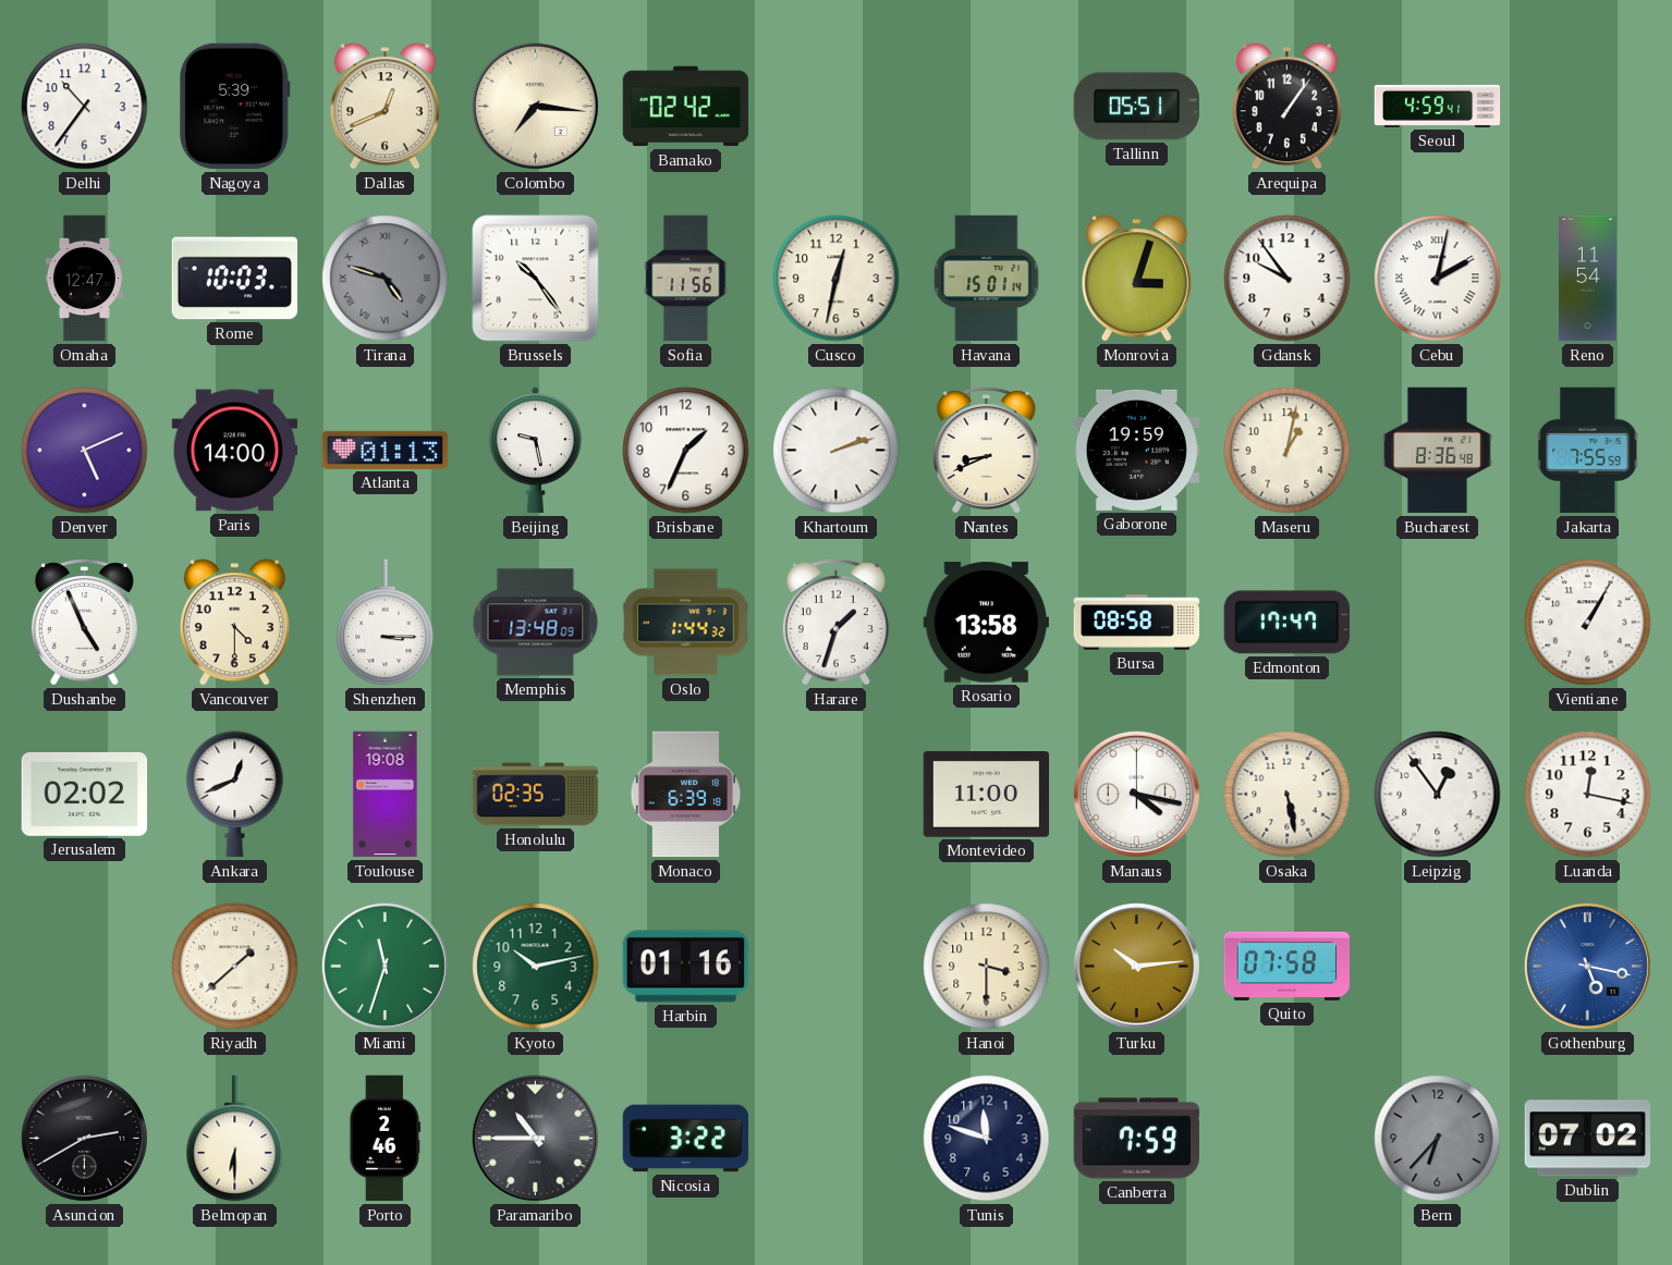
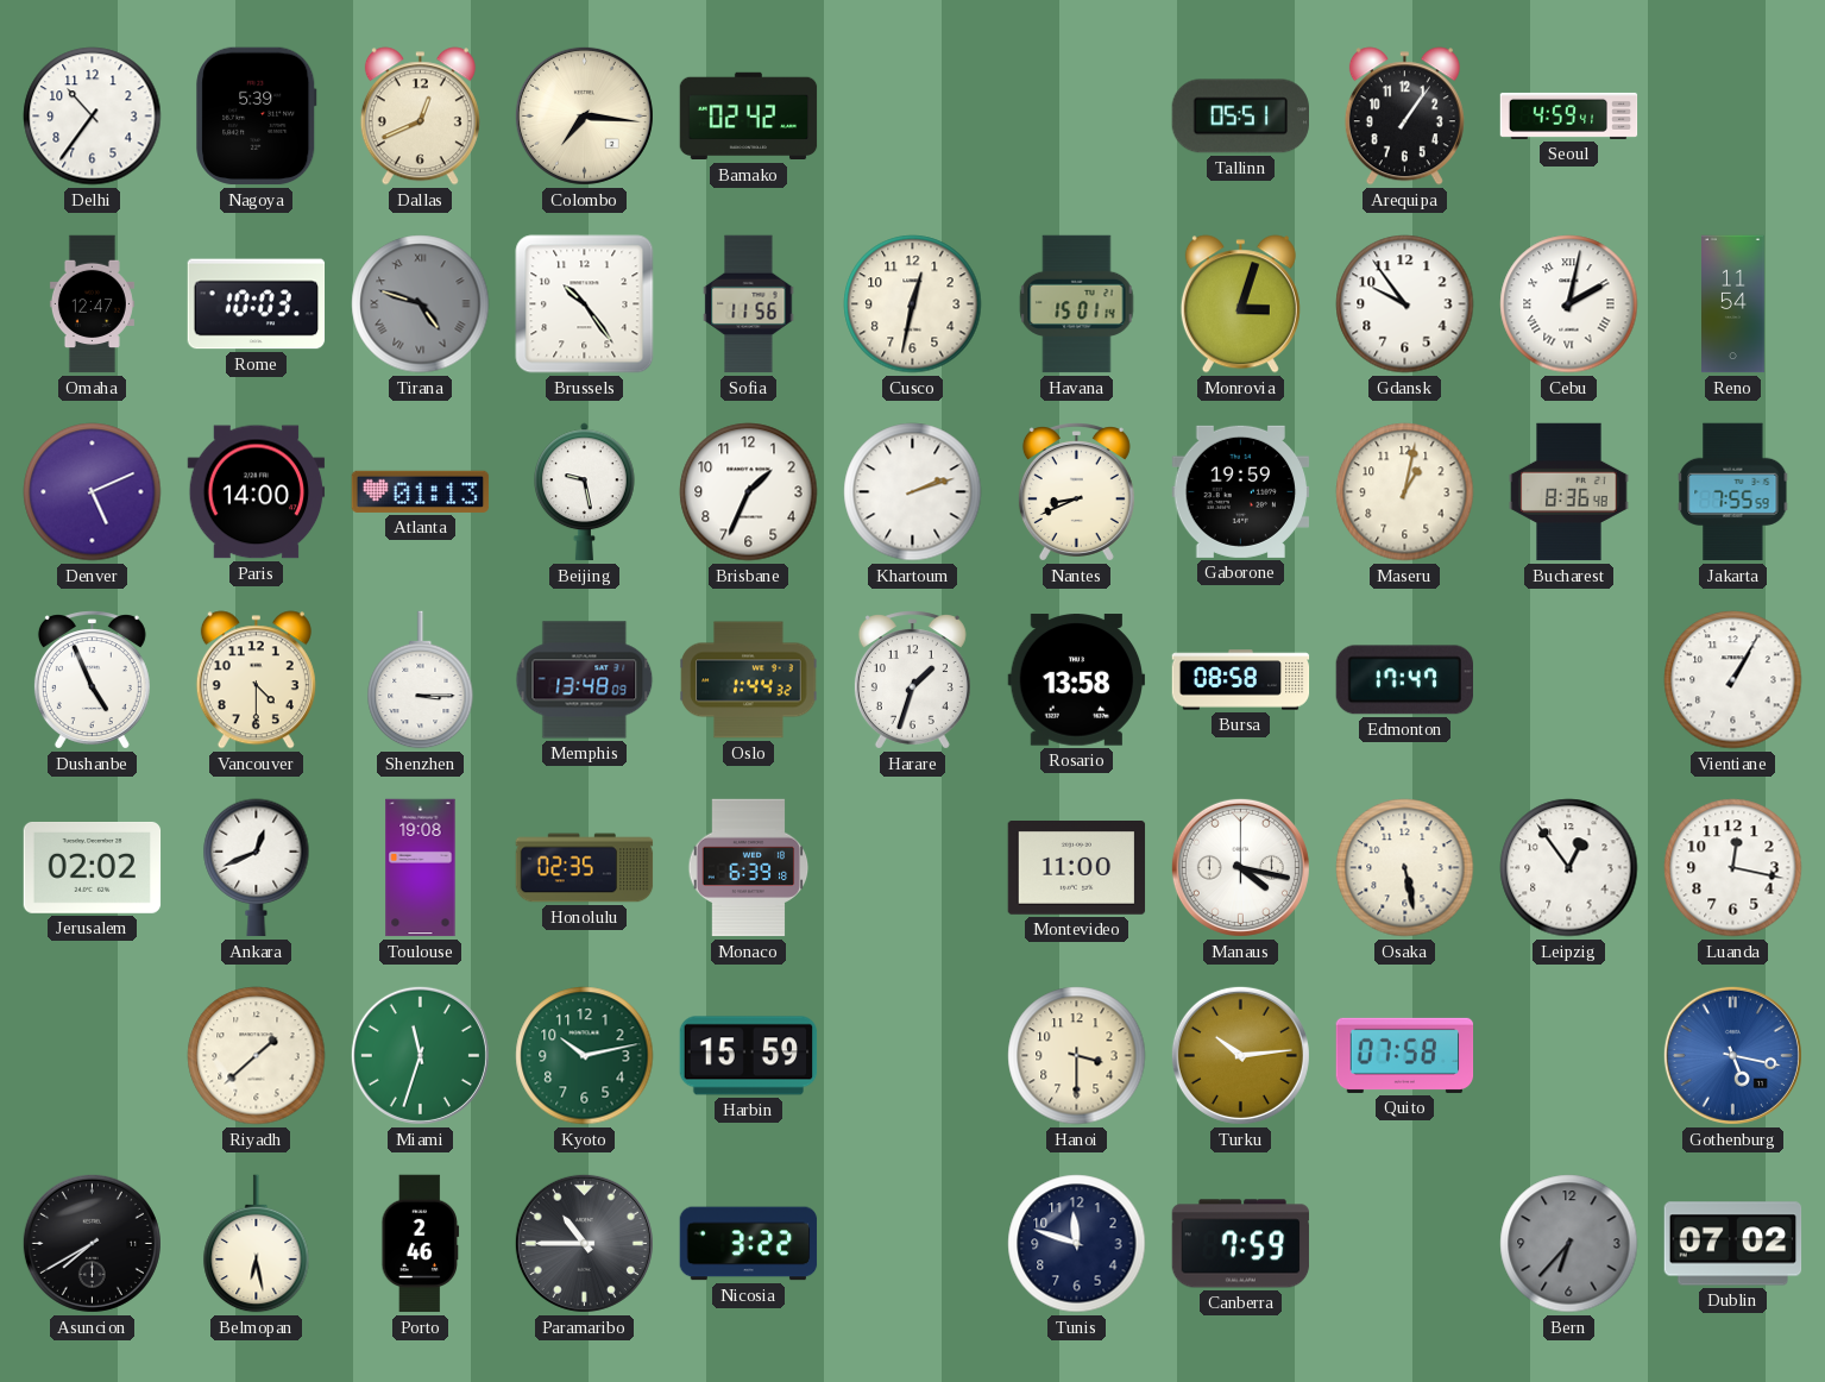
Harbin: 01:16 -> 15:59
Asuncion: 2:40 -> 7:40
Belmopan: 6:30 -> 6:28
